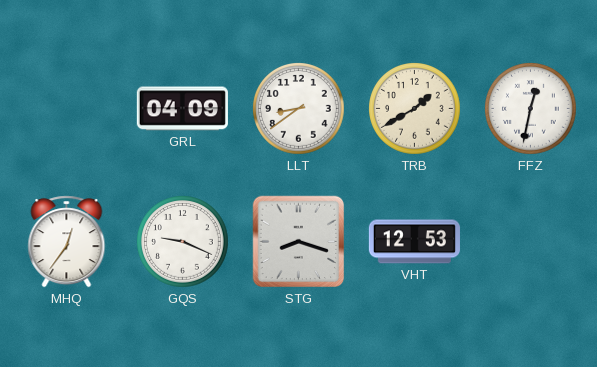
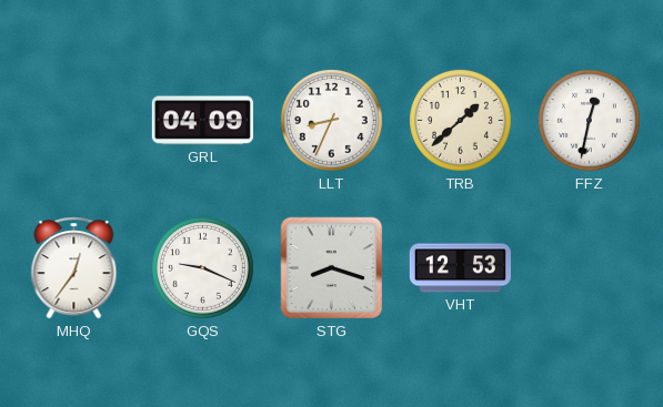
LLT: 8:39 -> 8:34
TRB: 1:40 -> 1:38
